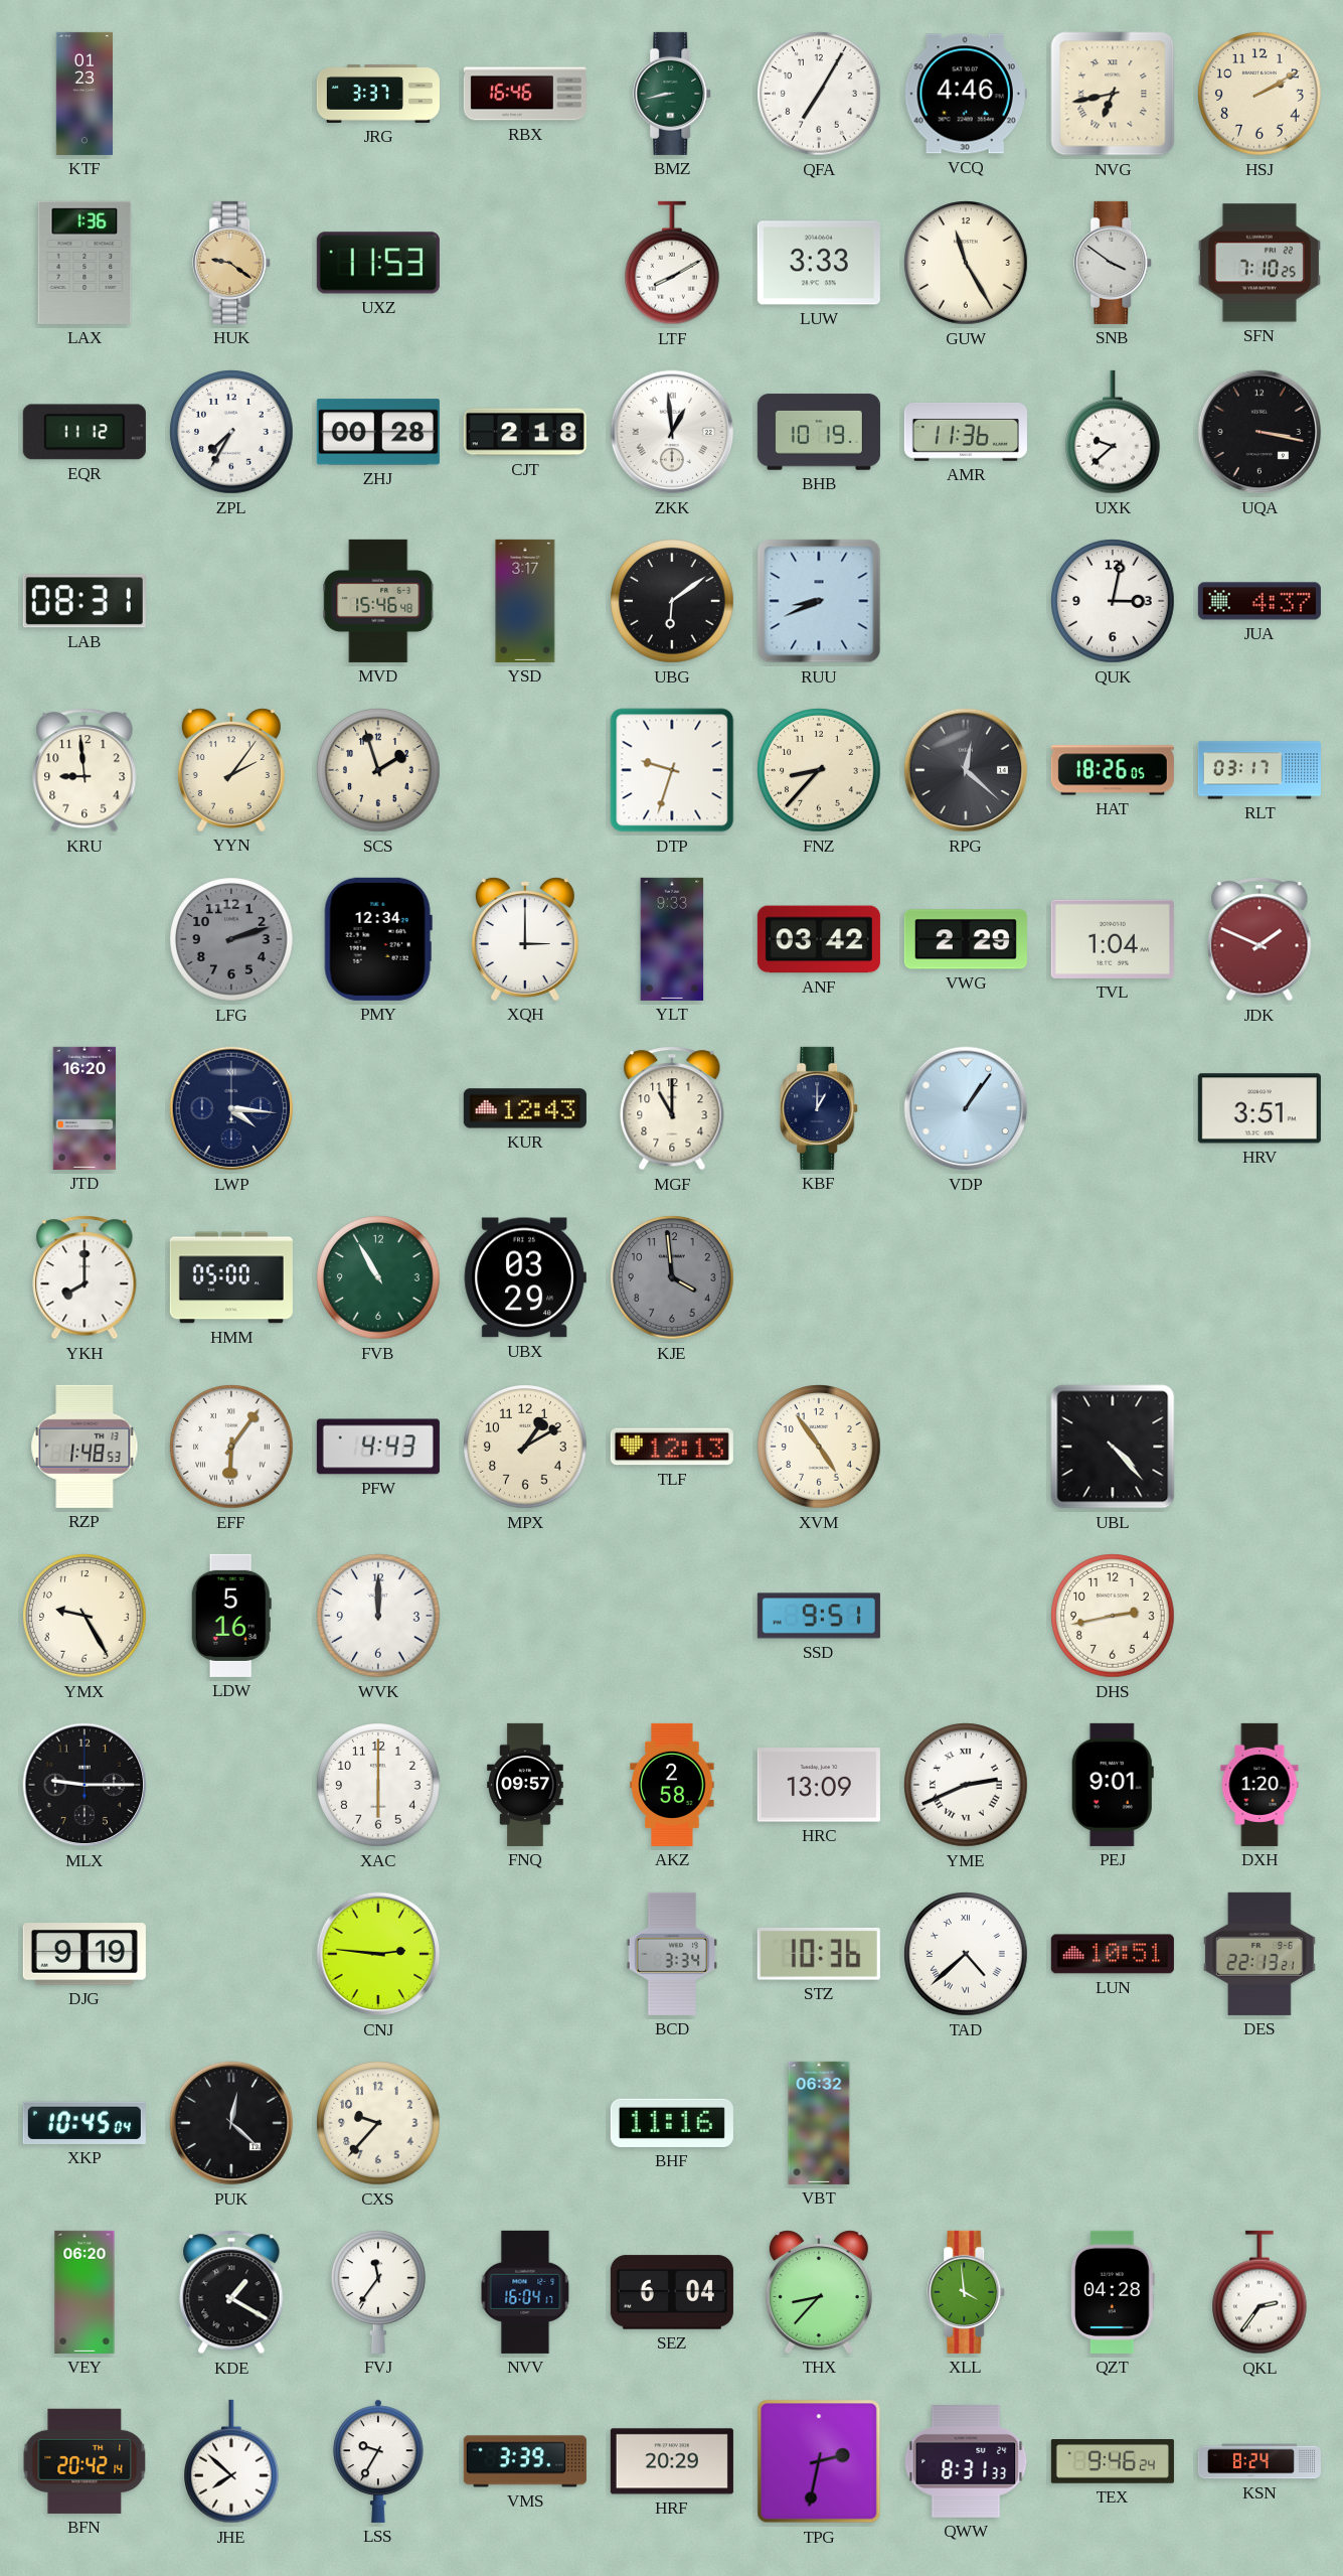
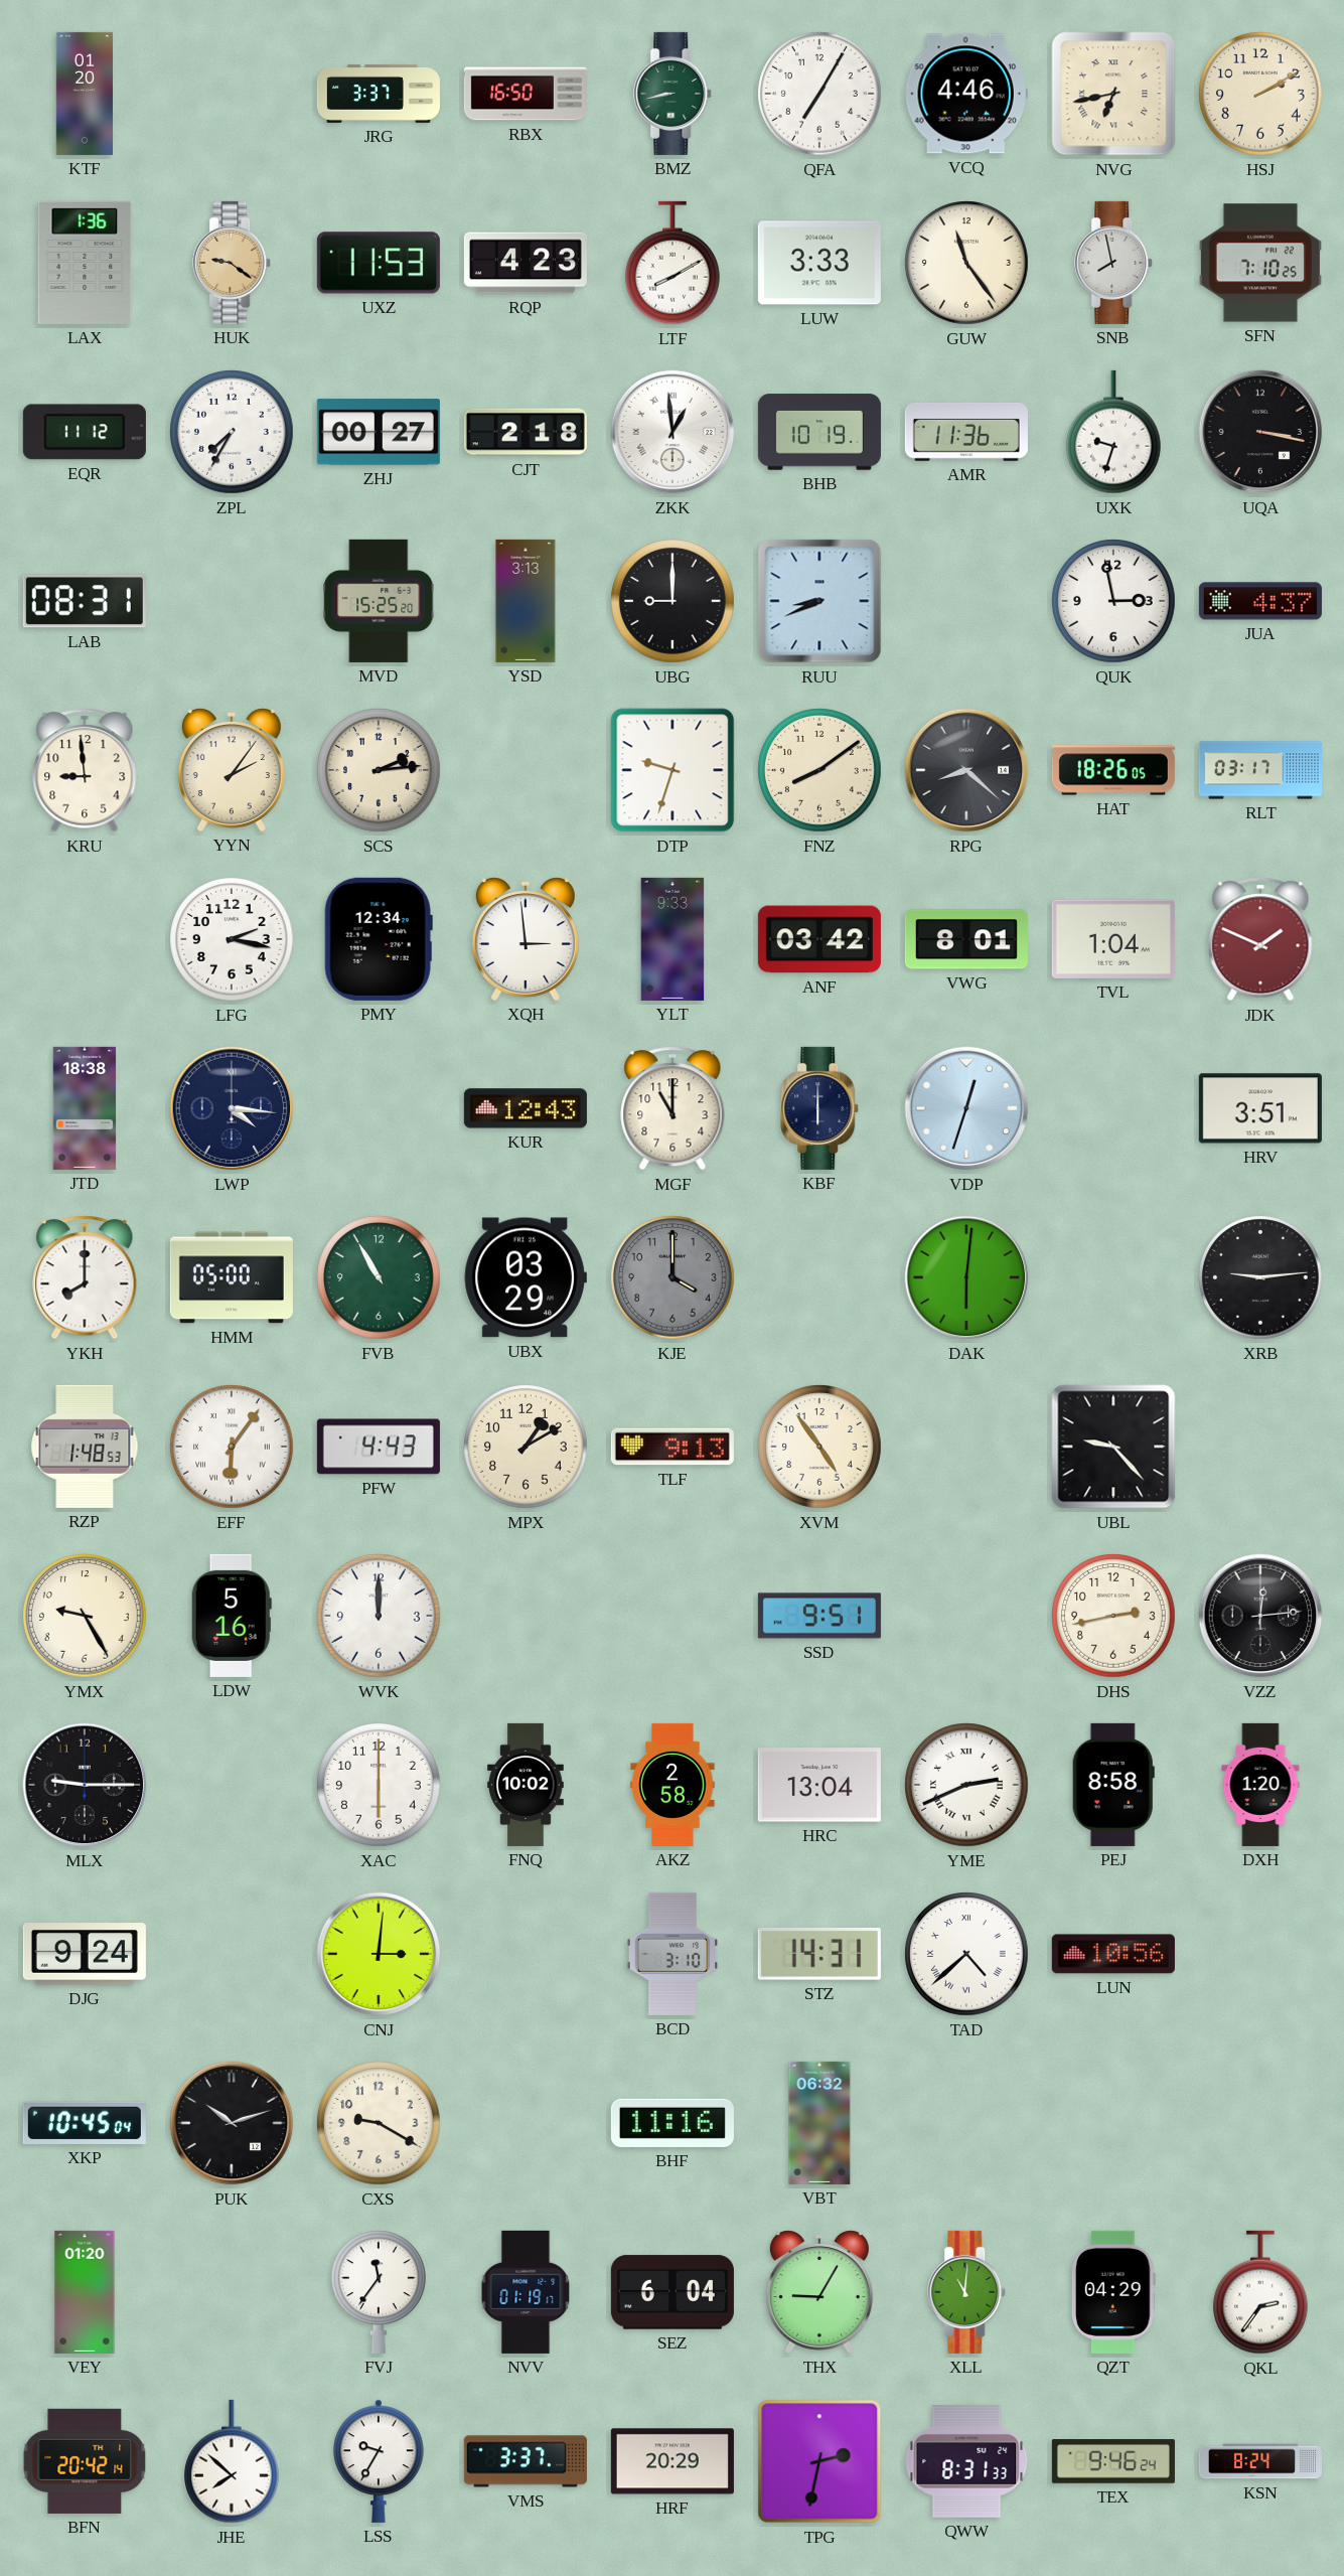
KTF: 01:23 -> 01:20
RBX: 16:46 -> 16:50
RQP: none -> 4:23
GUW: 11:25 -> 11:24
SNB: 3:51 -> 7:58
ZHJ: 00:28 -> 00:27
UXK: 9:38 -> 9:33
MVD: 15:46 -> 15:25
YSD: 3:17 -> 3:13
UBG: 6:09 -> 9:00
QUK: 3:02 -> 2:58
SCS: 1:57 -> 2:14
FNZ: 8:37 -> 8:09
RPG: 12:22 -> 8:22
LFG: 2:12 -> 2:17
LFG dial: grey -> white
XQH: 3:00 -> 2:59
VWG: 2:29 -> 8:01
JTD: 16:20 -> 18:38
KBF: 1:00 -> 6:00
VDP: 1:06 -> 12:33
KJE: 3:59 -> 4:00
DAK: none -> 6:01
XRB: none -> 9:14
TLF: 12:13 -> 9:13
UBL: 4:23 -> 9:23
VZZ: none -> 12:14
FNQ: 09:57 -> 10:02
HRC: 13:09 -> 13:04
PEJ: 9:01 -> 8:58
DJG: 9:19 -> 9:24
CNJ: 2:46 -> 3:01
BCD: 3:34 -> 3:10
STZ: 10:36 -> 14:31
LUN: 10:51 -> 10:56
DES: 22:13 -> none
PUK: 12:22 -> 10:12
CXS: 9:37 -> 9:20
VEY: 06:20 -> 01:20
KDE: 1:20 -> none
NVV: 16:04 -> 01:19
THX: 8:37 -> 9:05
XLL: 3:59 -> 11:01
QZT: 04:28 -> 04:29
VMS: 3:39 -> 3:37
